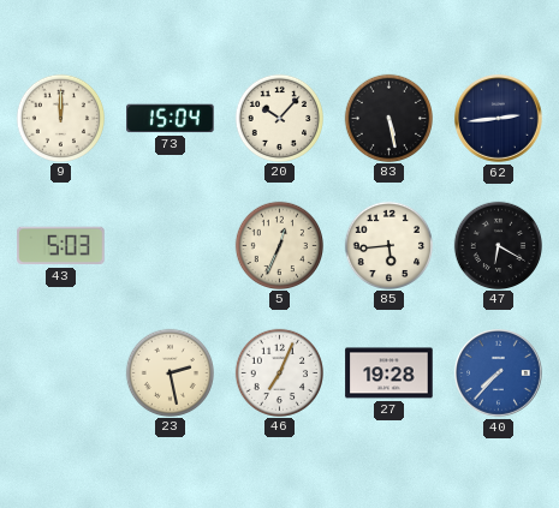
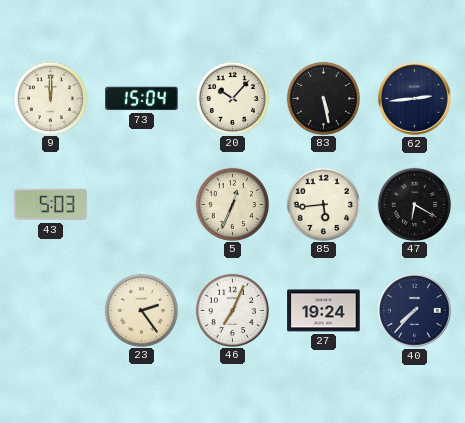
23: 2:28 -> 2:24
27: 19:28 -> 19:24
40 dial: blue -> navy
